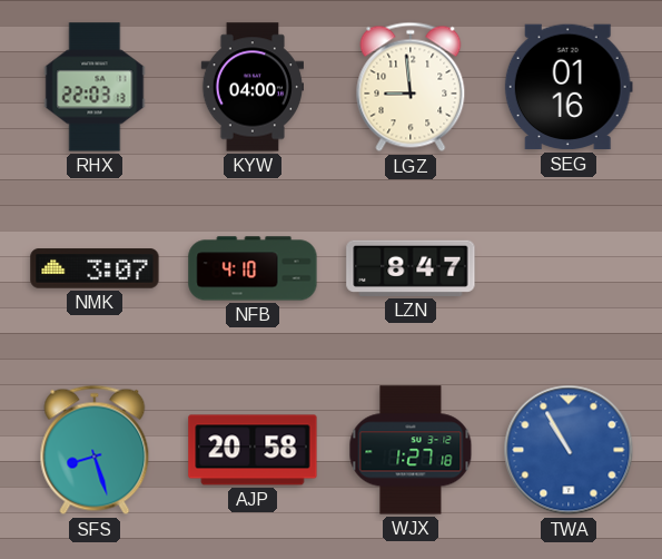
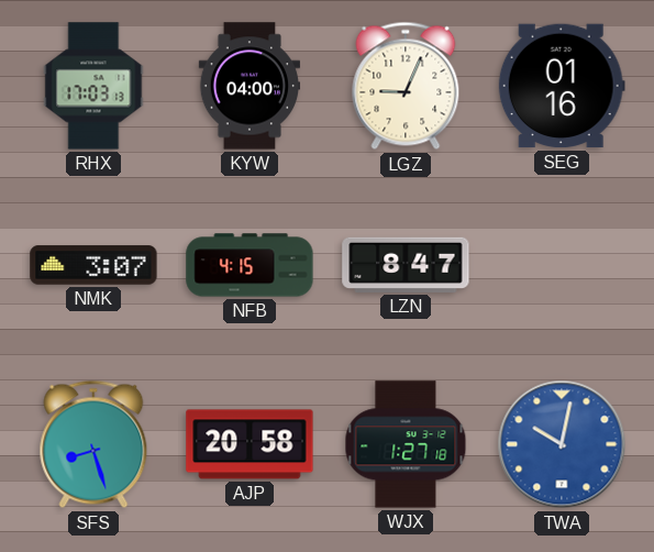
RHX: 22:03 -> 17:03
LGZ: 8:59 -> 9:04
NFB: 4:10 -> 4:15
TWA: 10:55 -> 10:02
